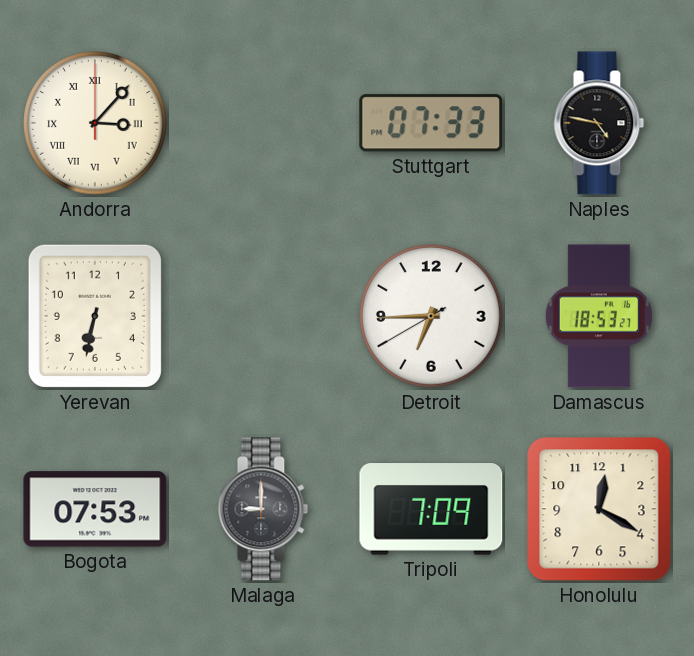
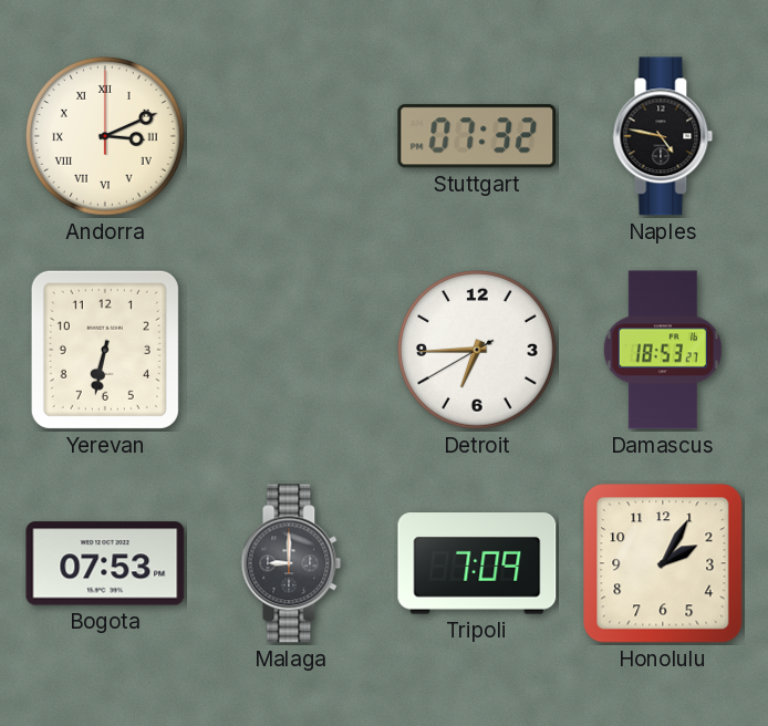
Andorra: 3:07 -> 3:11
Stuttgart: 07:33 -> 07:32
Honolulu: 12:20 -> 2:05
